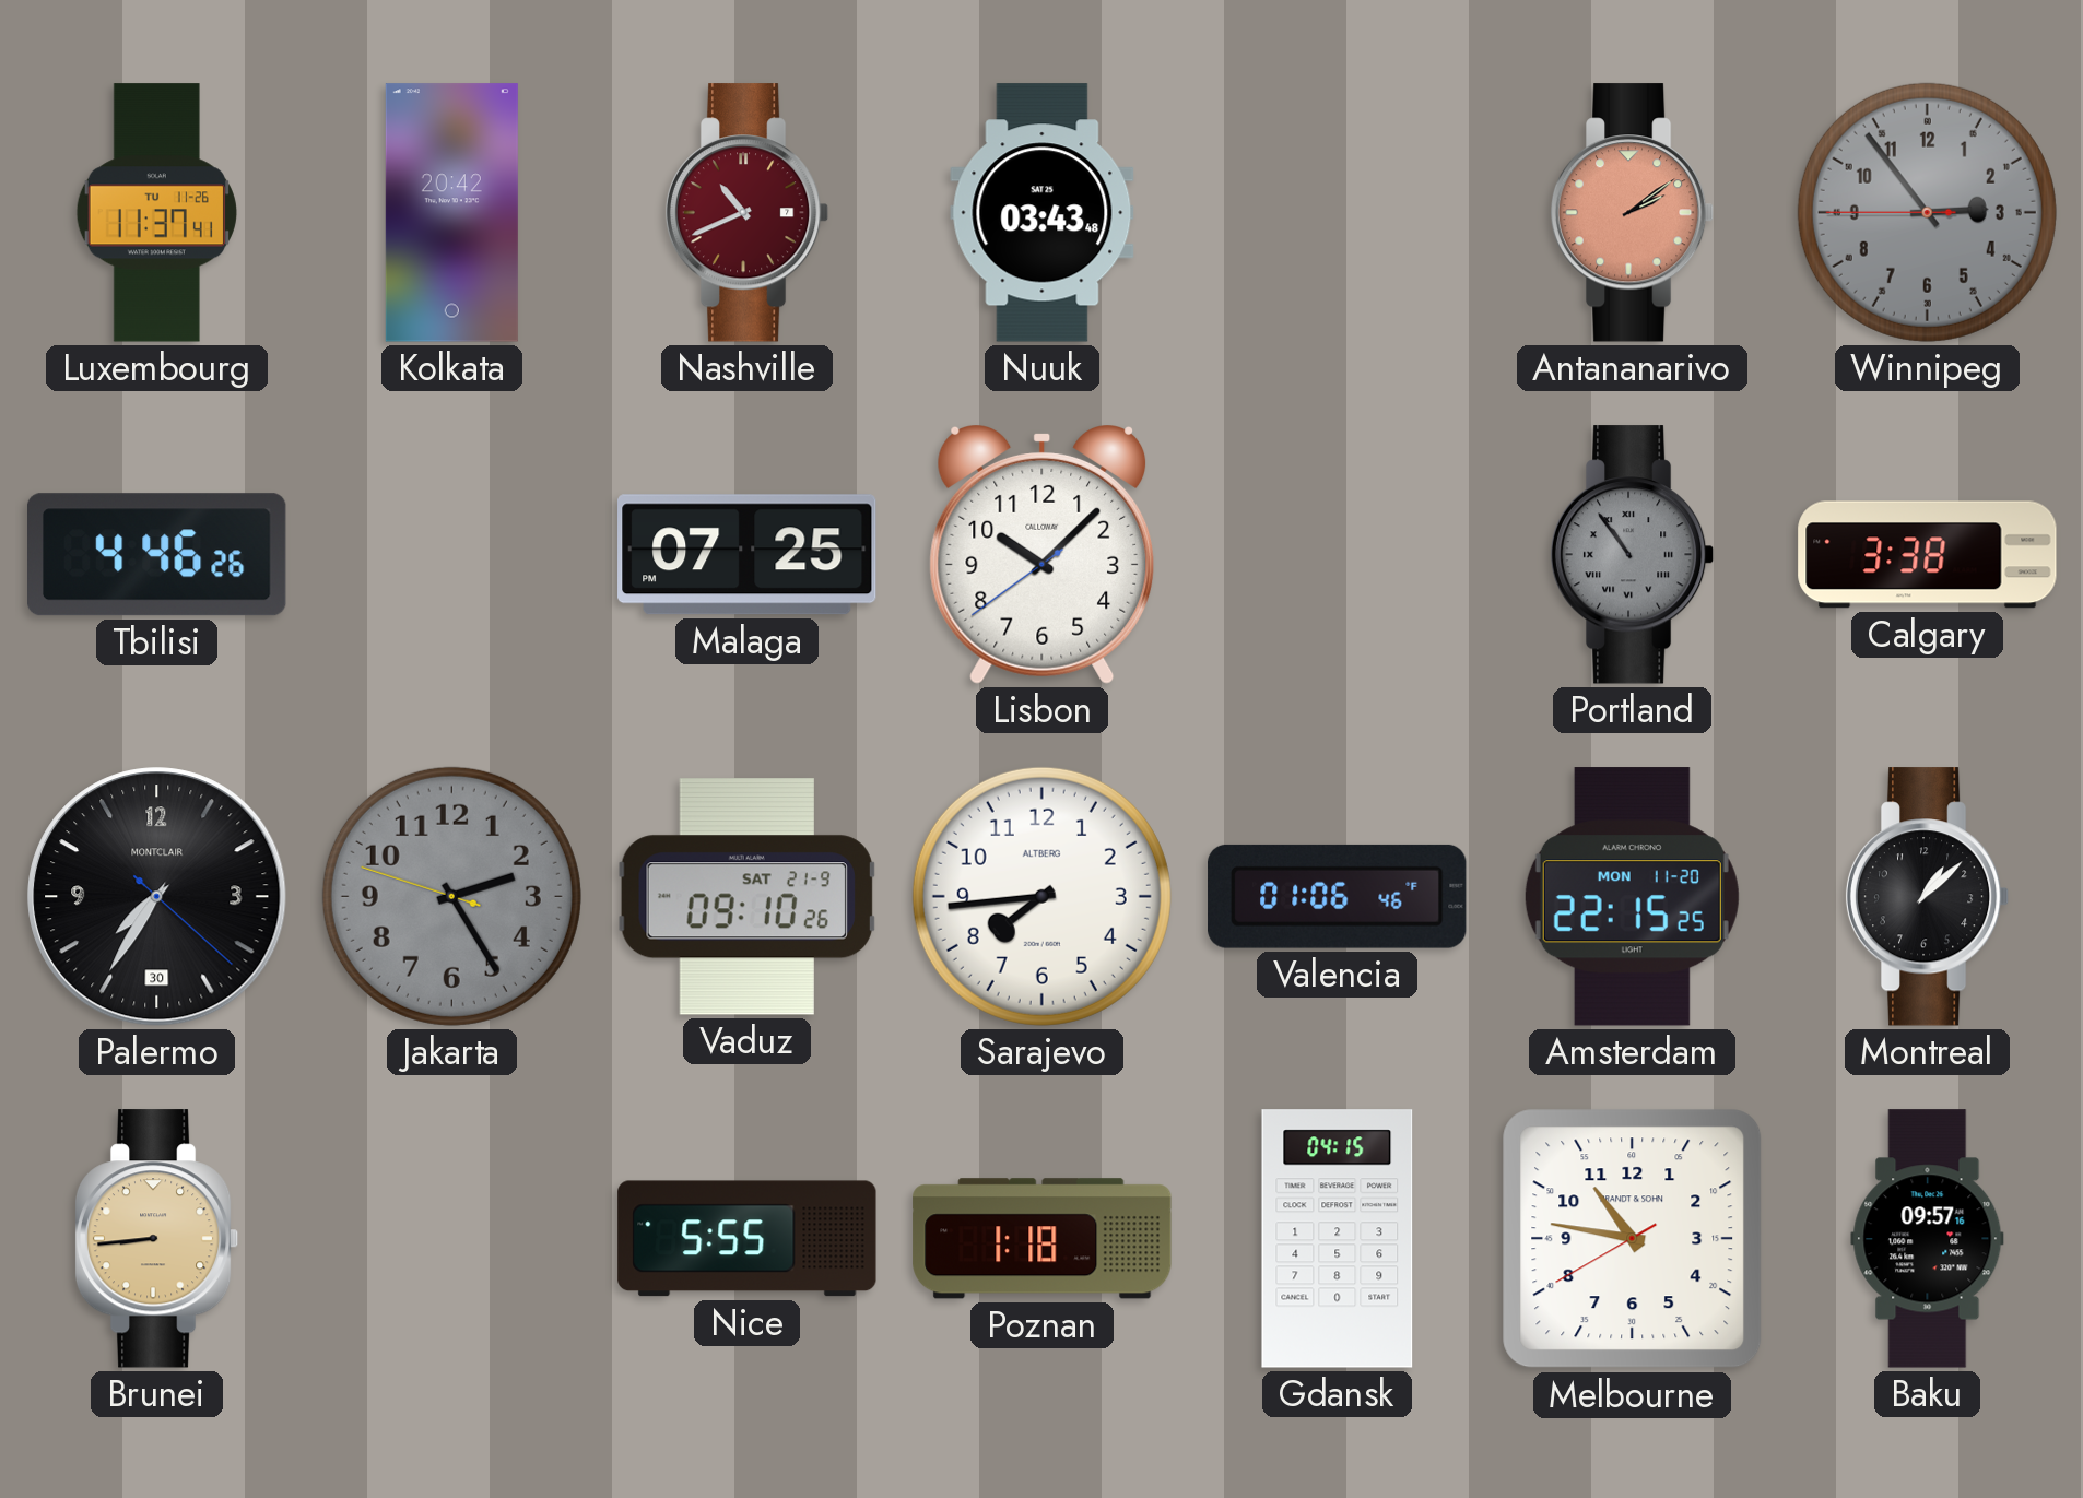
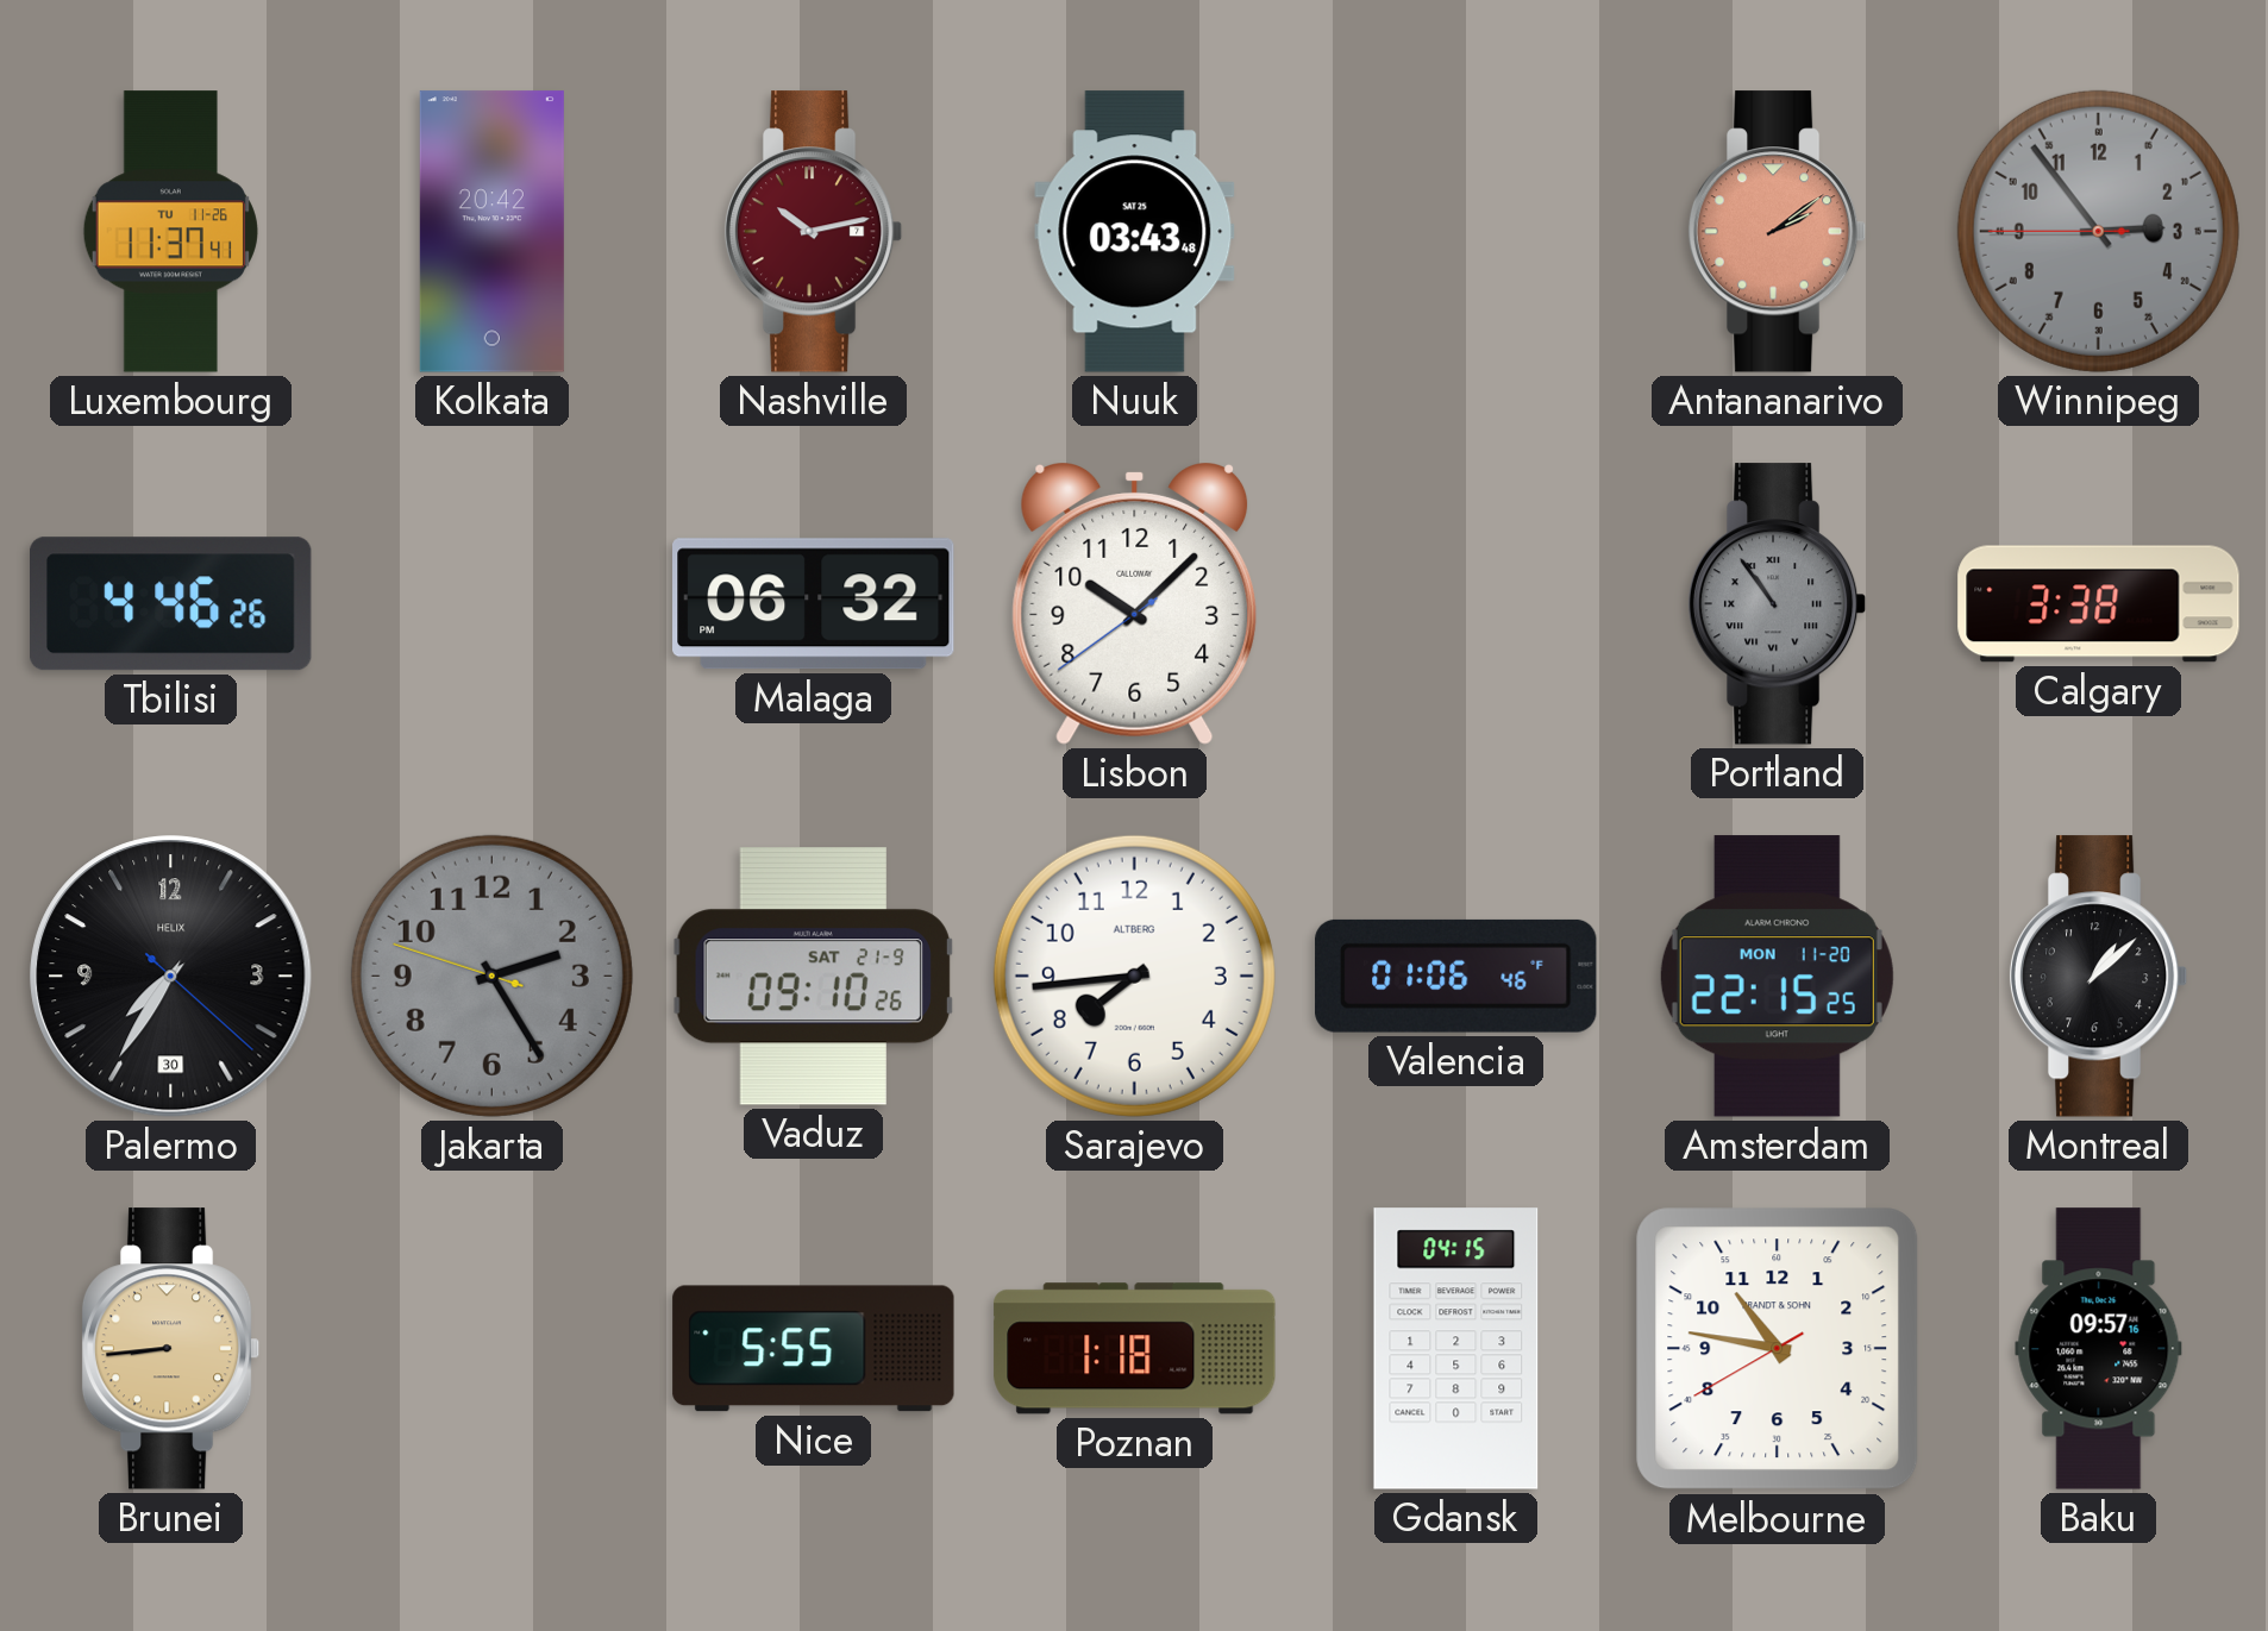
Nashville: 10:41 -> 10:13
Malaga: 07:25 -> 06:32
Palermo brand: MONTCLAIR -> HELIX
